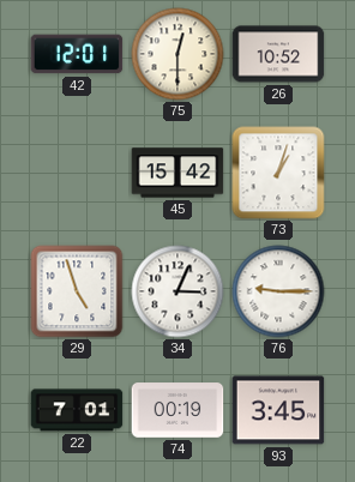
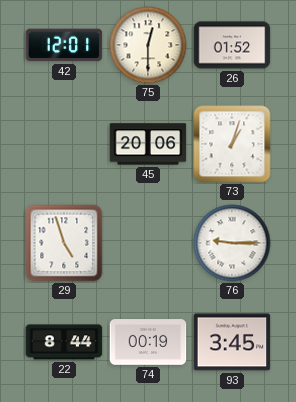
26: 10:52 -> 01:52
45: 15:42 -> 20:06
34: 3:04 -> none
22: 7:01 -> 8:44
